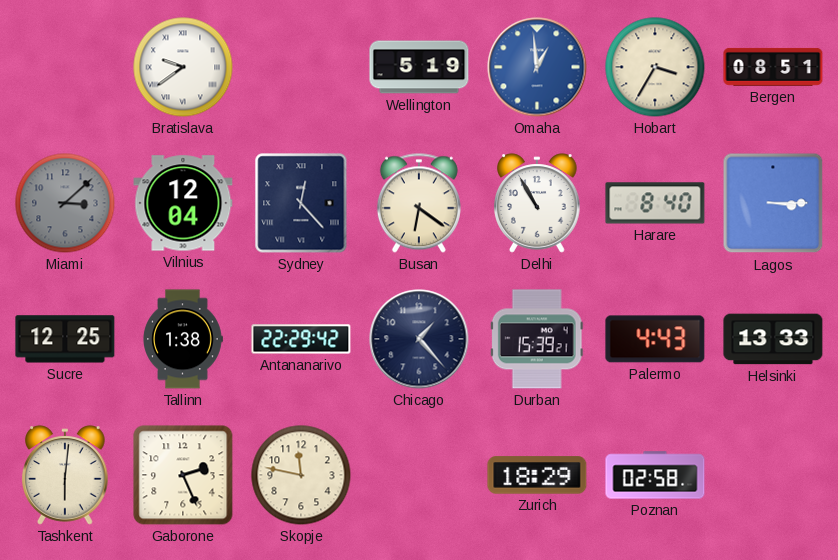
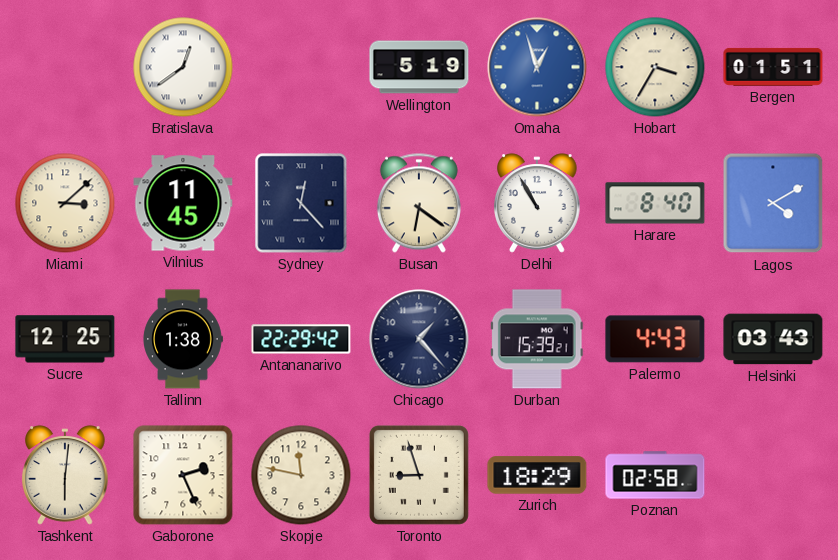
Bratislava: 9:39 -> 12:39
Omaha: 12:59 -> 12:57
Bergen: 08:51 -> 01:51
Miami dial: grey -> cream
Vilnius: 12:04 -> 11:45
Lagos: 3:15 -> 4:10
Helsinki: 13:33 -> 03:43
Toronto: none -> 8:57
